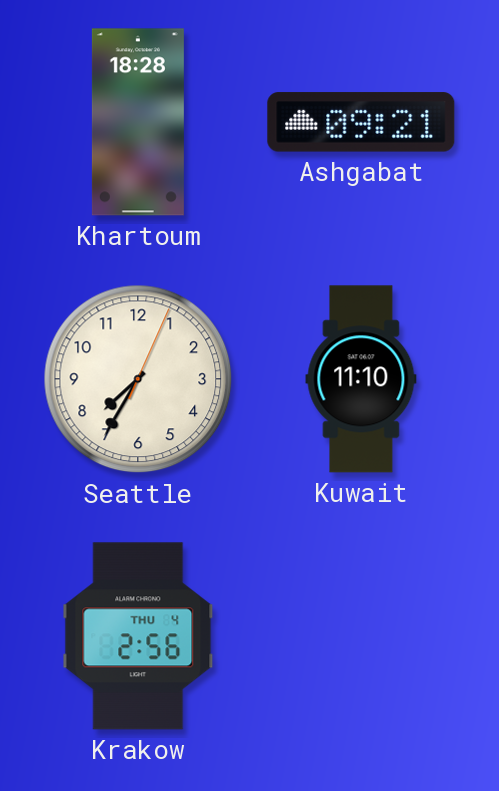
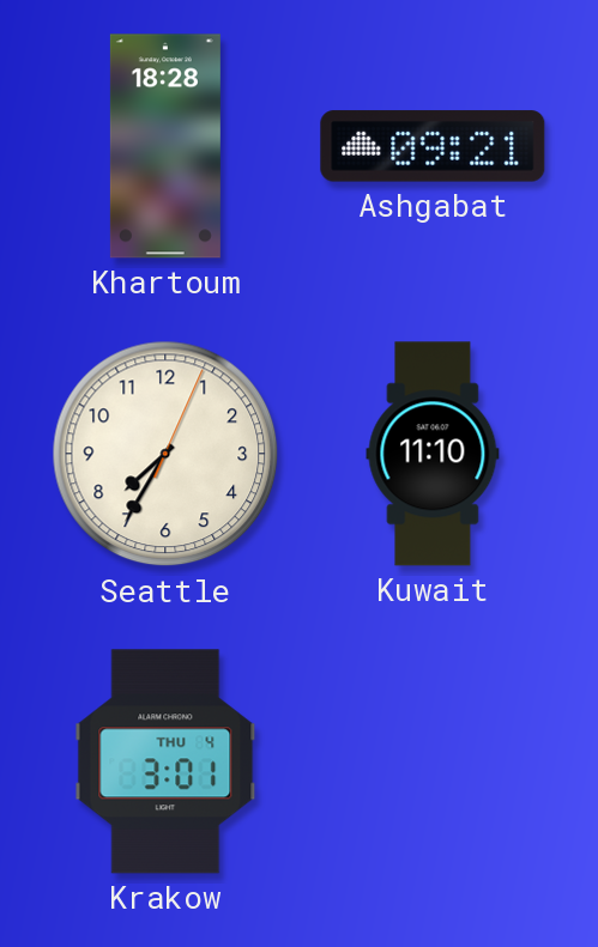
Krakow: 2:56 -> 3:01
